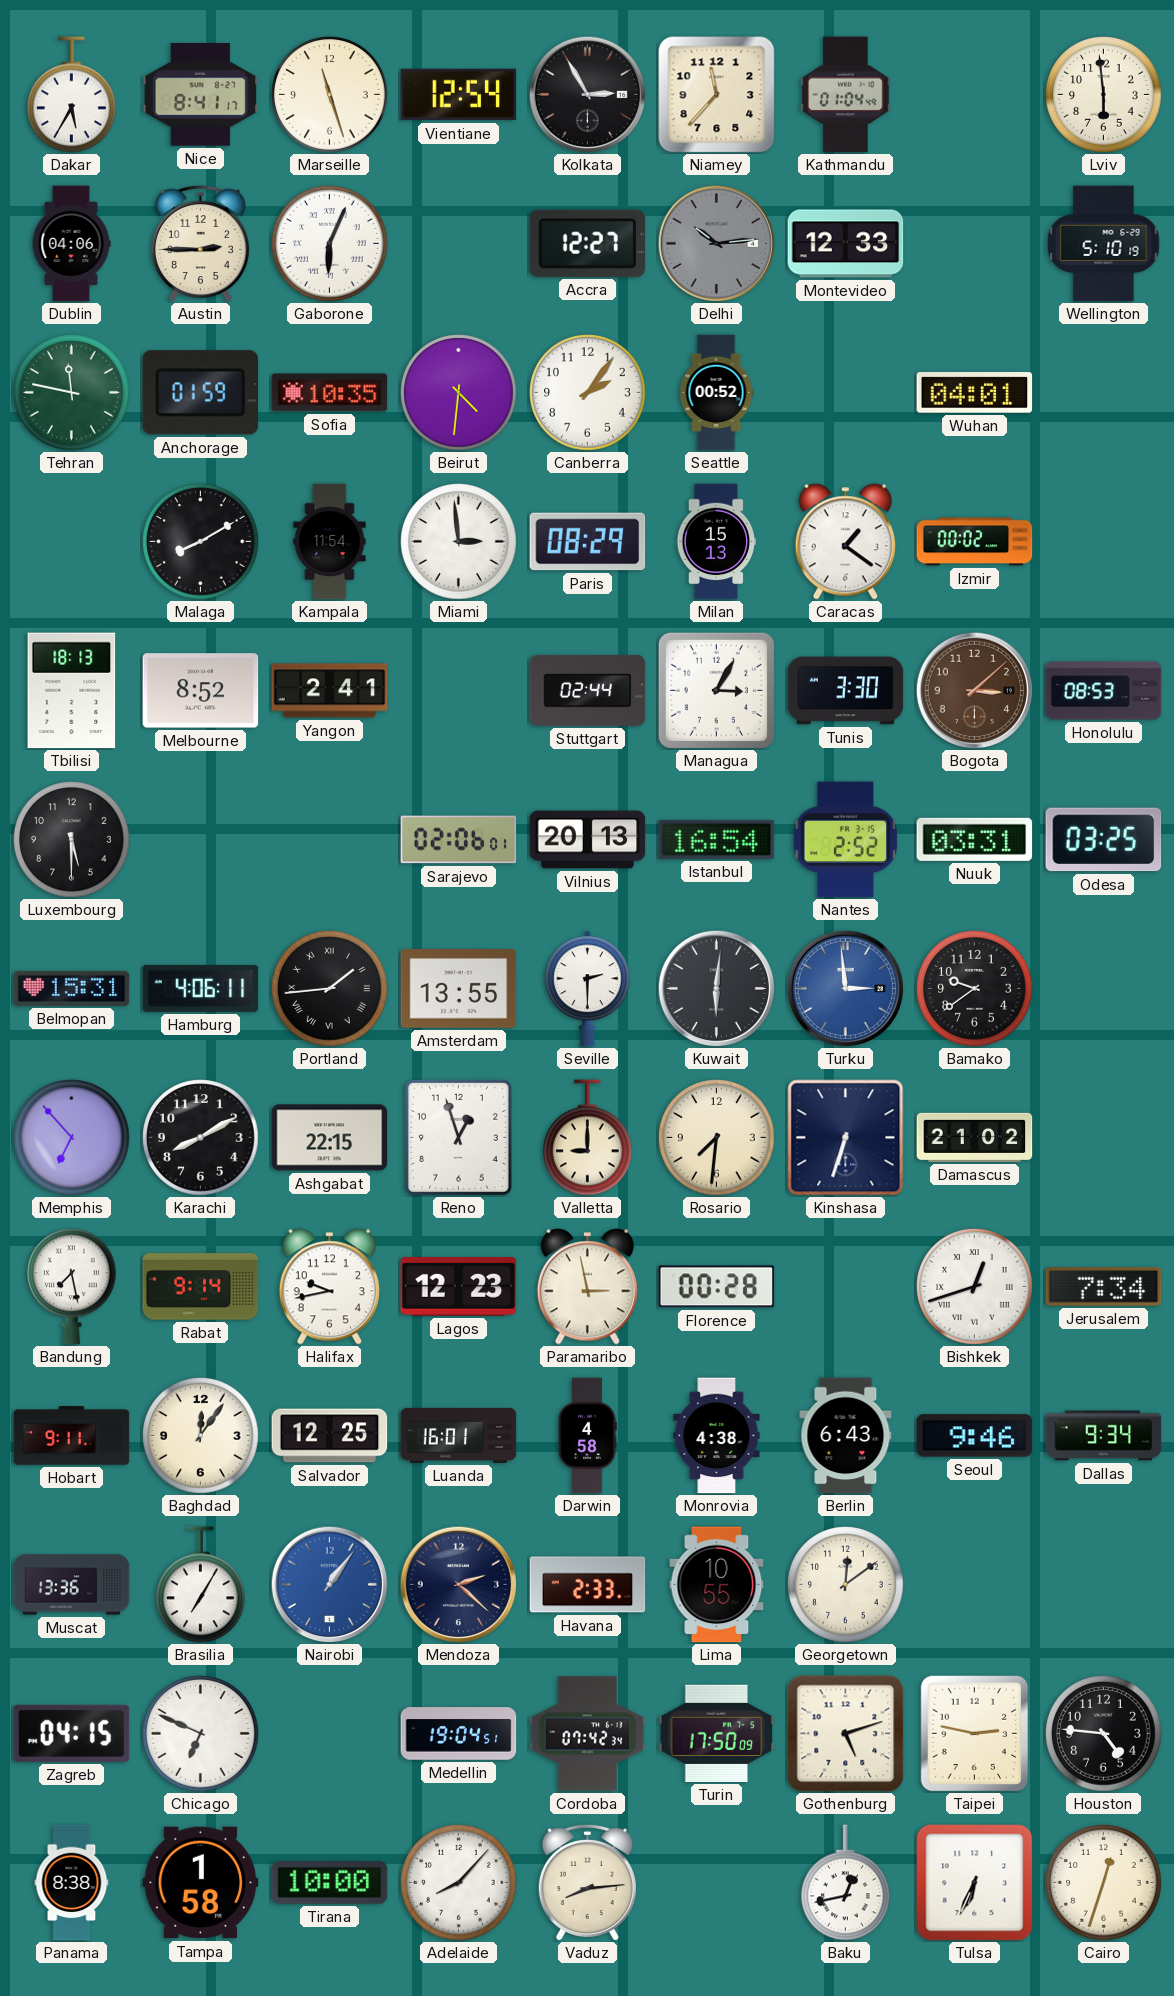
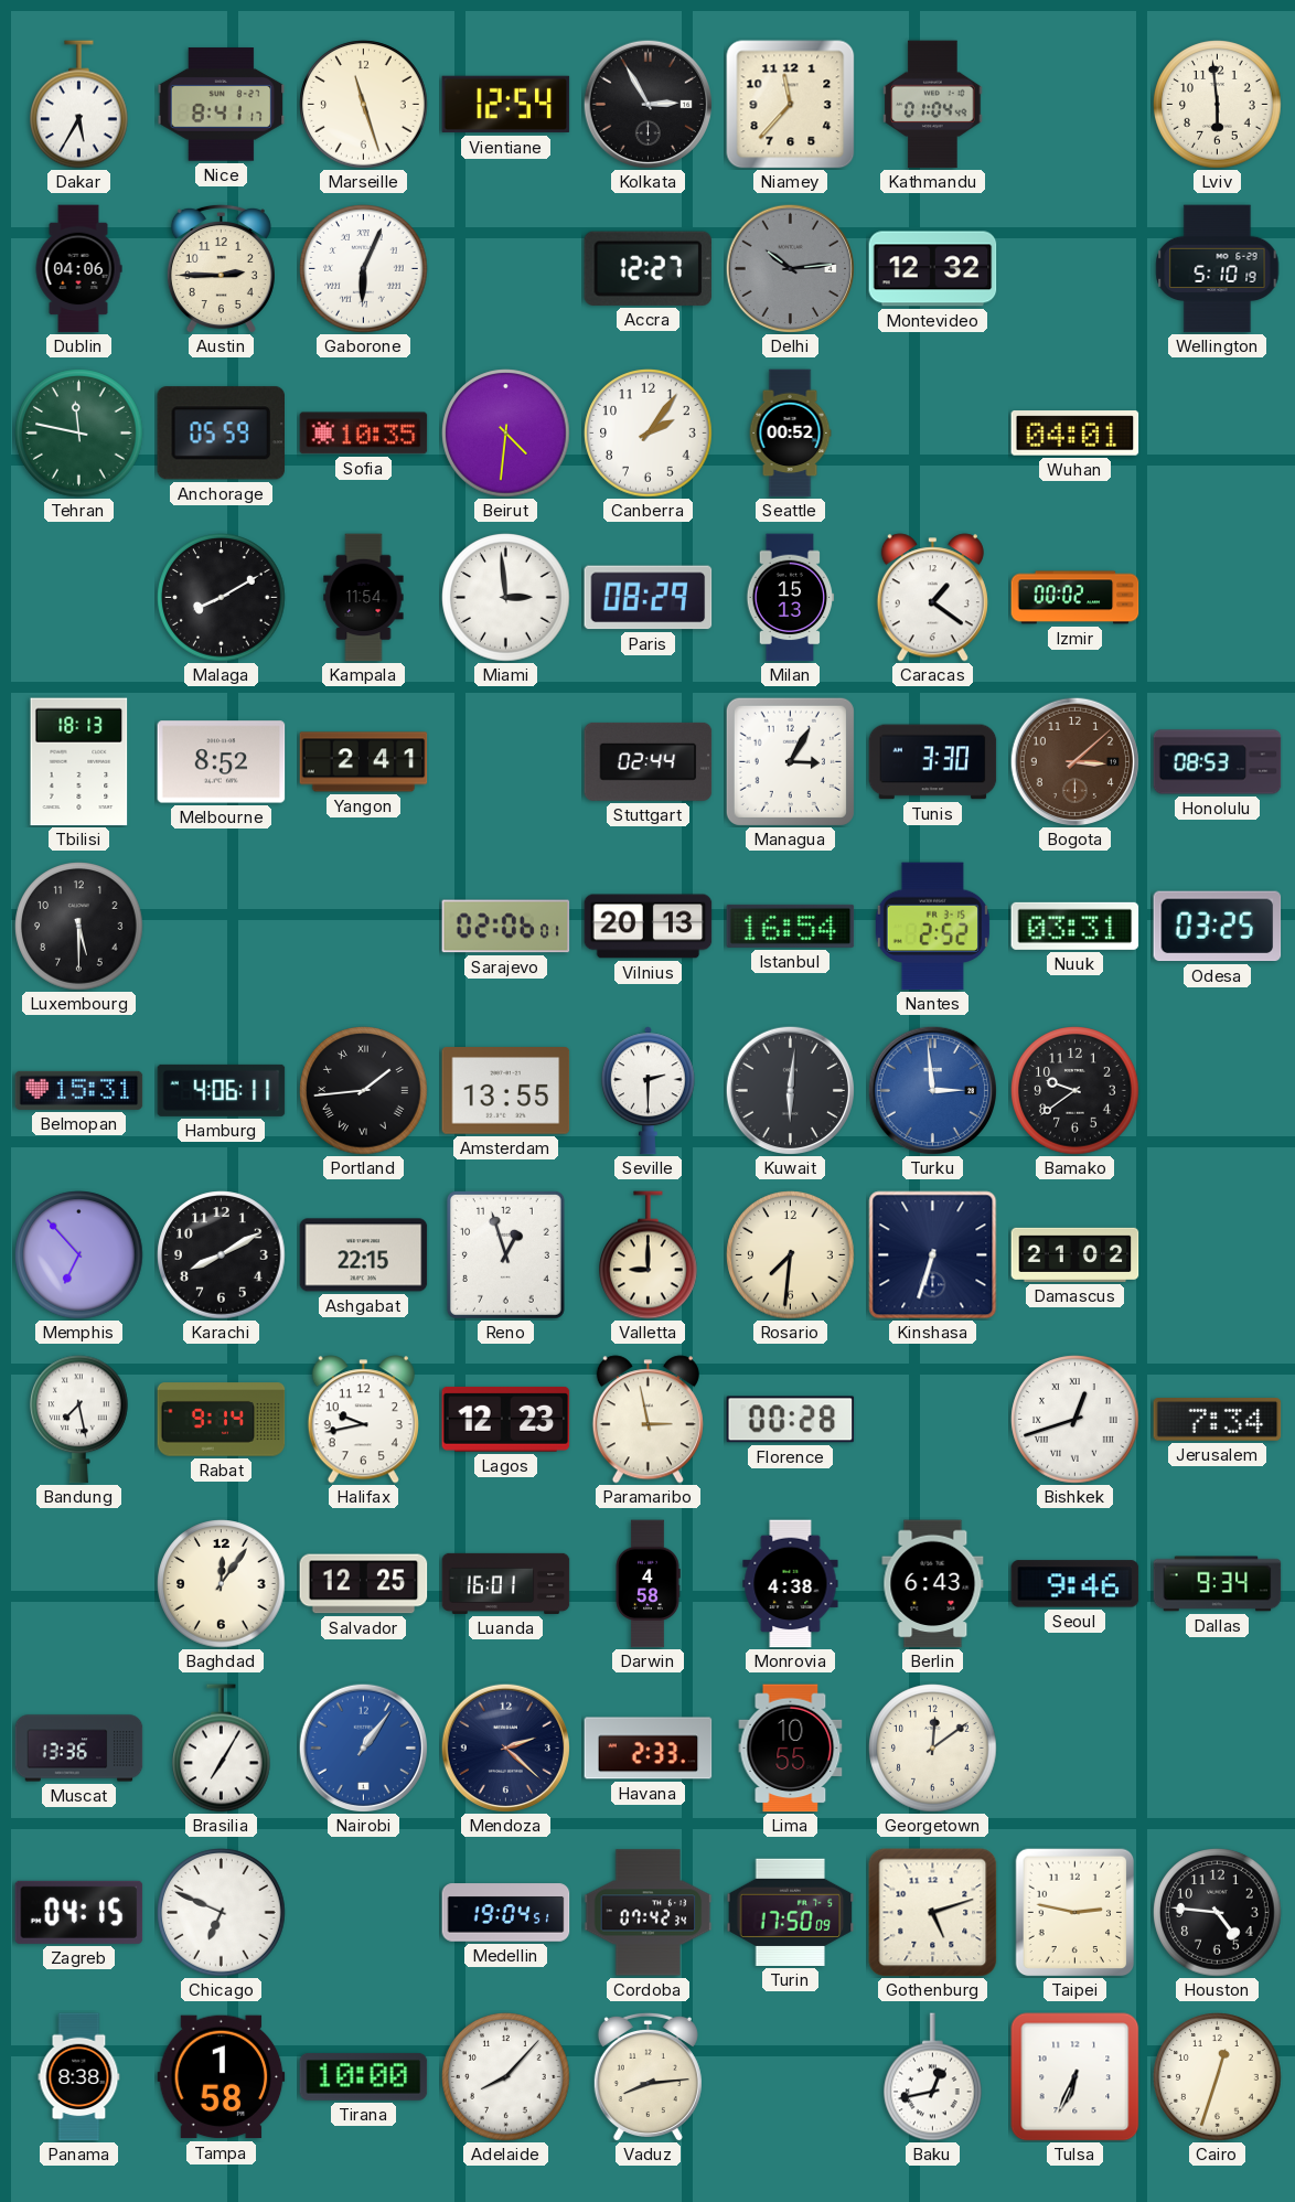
Montevideo: 12:33 -> 12:32
Anchorage: 01:59 -> 05:59
Hobart: 9:11 -> none
